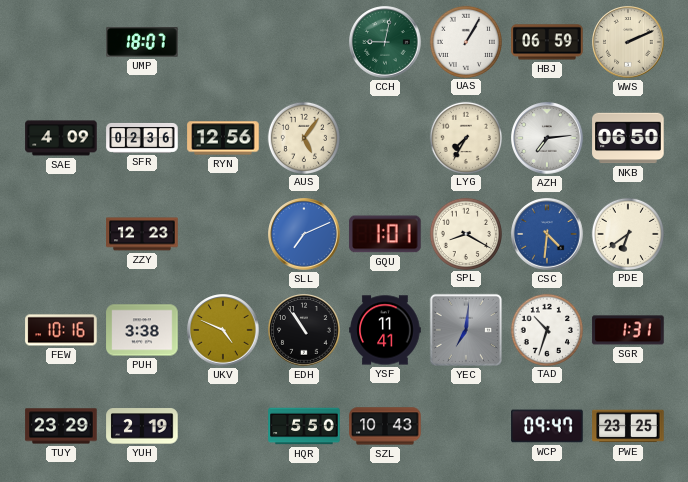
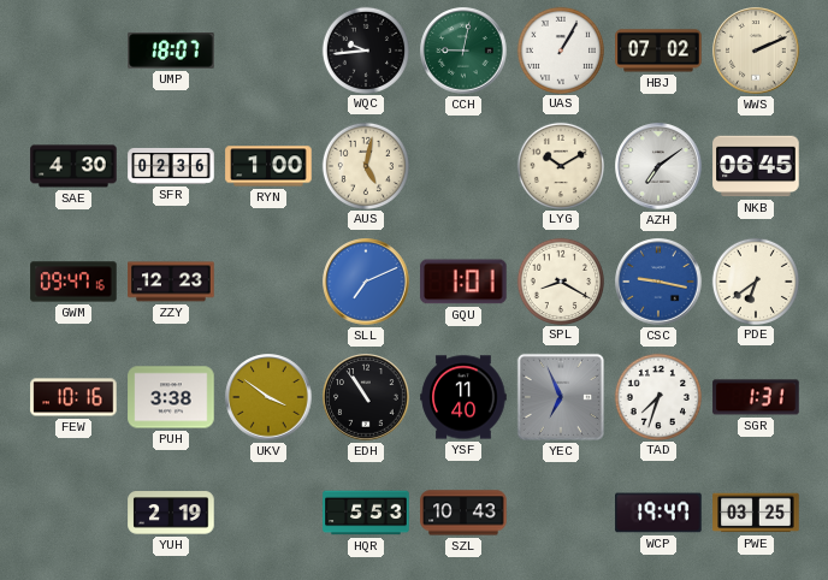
WQC: none -> 9:44
HBJ: 06:59 -> 07:02
SAE: 4:09 -> 4:30
RYN: 12:56 -> 1:00
AUS: 5:06 -> 5:02
LYG: 7:35 -> 10:10
AZH: 7:14 -> 7:09
NKB: 06:50 -> 06:45
GWM: none -> 09:47
CSC: 4:31 -> 9:17
UKV: 4:49 -> 3:51
YSF: 11:41 -> 11:40
YEC: 7:01 -> 6:56
TAD: 10:33 -> 7:33
TUY: 23:29 -> none
HQR: 5:50 -> 5:53
WCP: 09:47 -> 19:47
PWE: 23:25 -> 03:25
